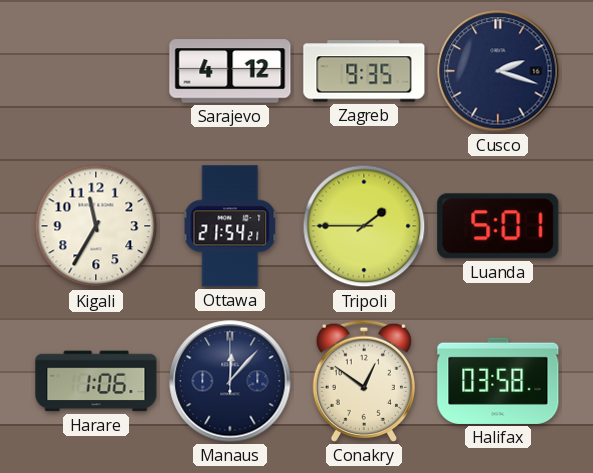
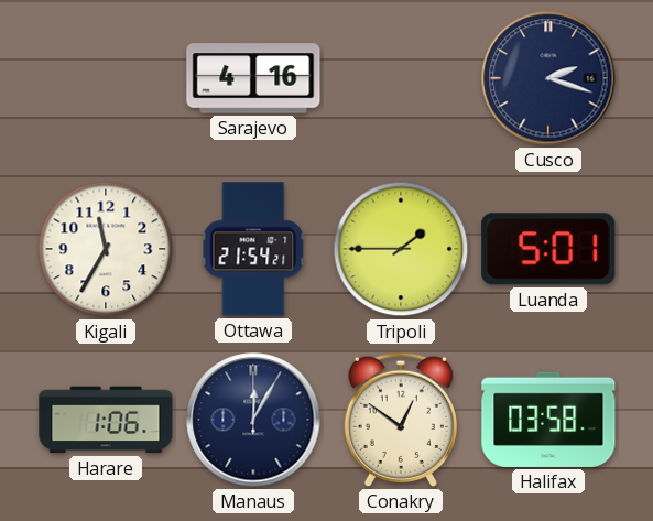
Sarajevo: 4:12 -> 4:16
Zagreb: 9:35 -> none
Manaus: 12:07 -> 12:05
